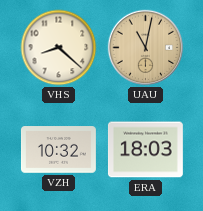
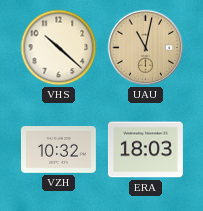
VHS: 8:22 -> 10:22
